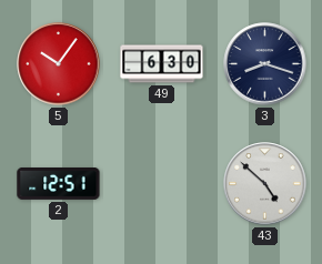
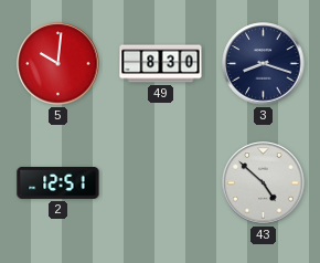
5: 10:06 -> 10:01
49: 6:30 -> 8:30
